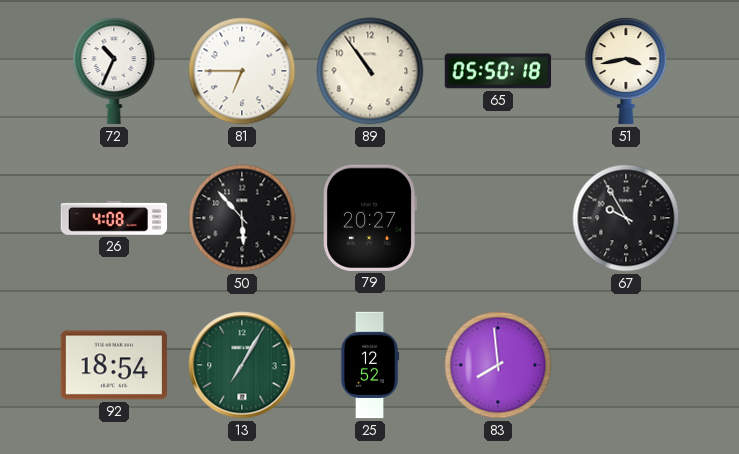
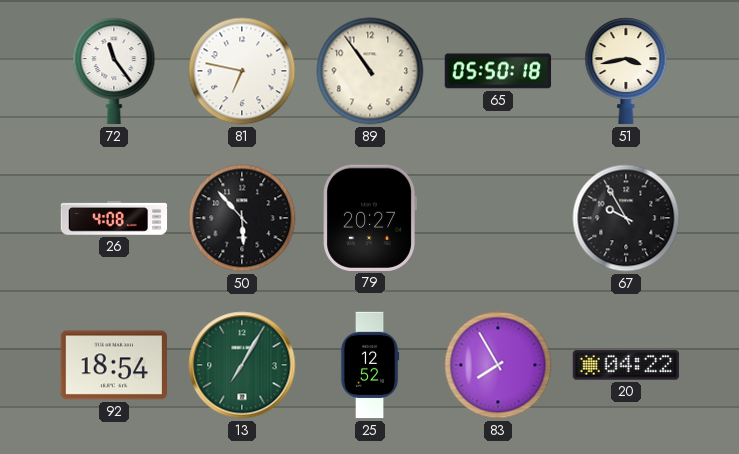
72: 10:34 -> 11:24
81: 6:45 -> 6:47
83: 7:59 -> 7:55
20: none -> 04:22
